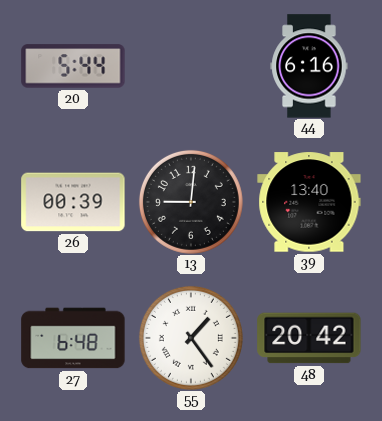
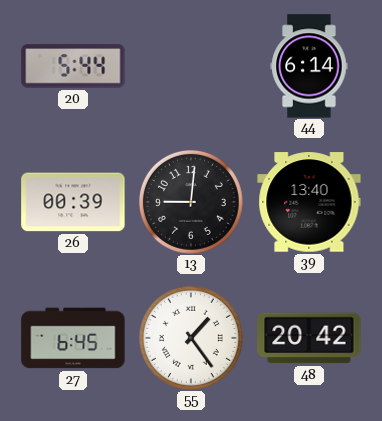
44: 6:16 -> 6:14
27: 6:48 -> 6:45
